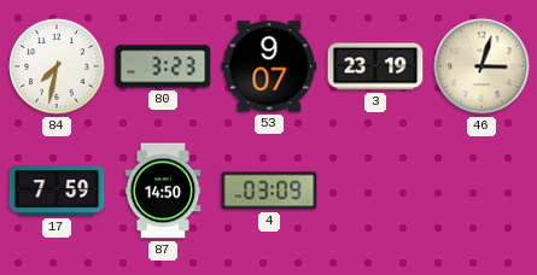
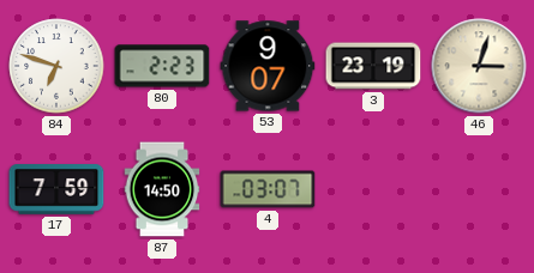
84: 7:32 -> 6:48
80: 3:23 -> 2:23
4: 03:09 -> 03:07
